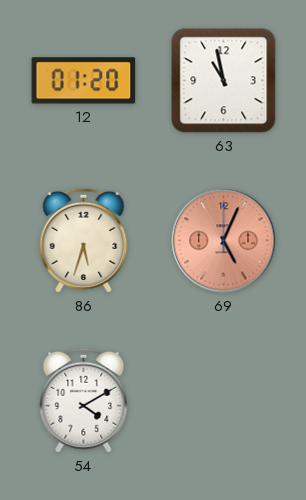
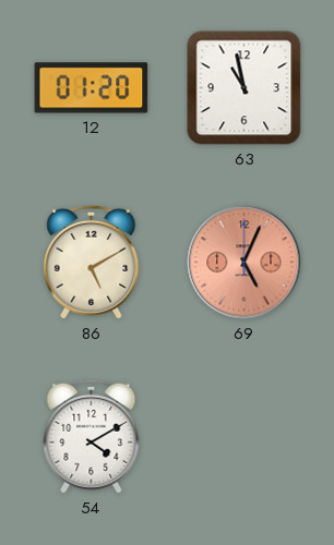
86: 5:33 -> 5:10
